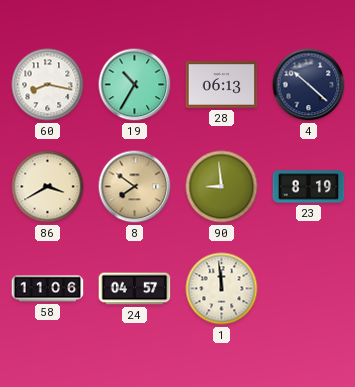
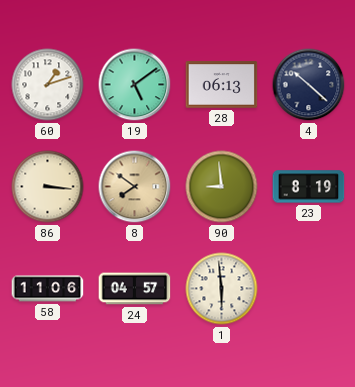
60: 8:17 -> 1:12
19: 10:35 -> 5:09
86: 3:40 -> 3:16
1: 11:59 -> 5:59
